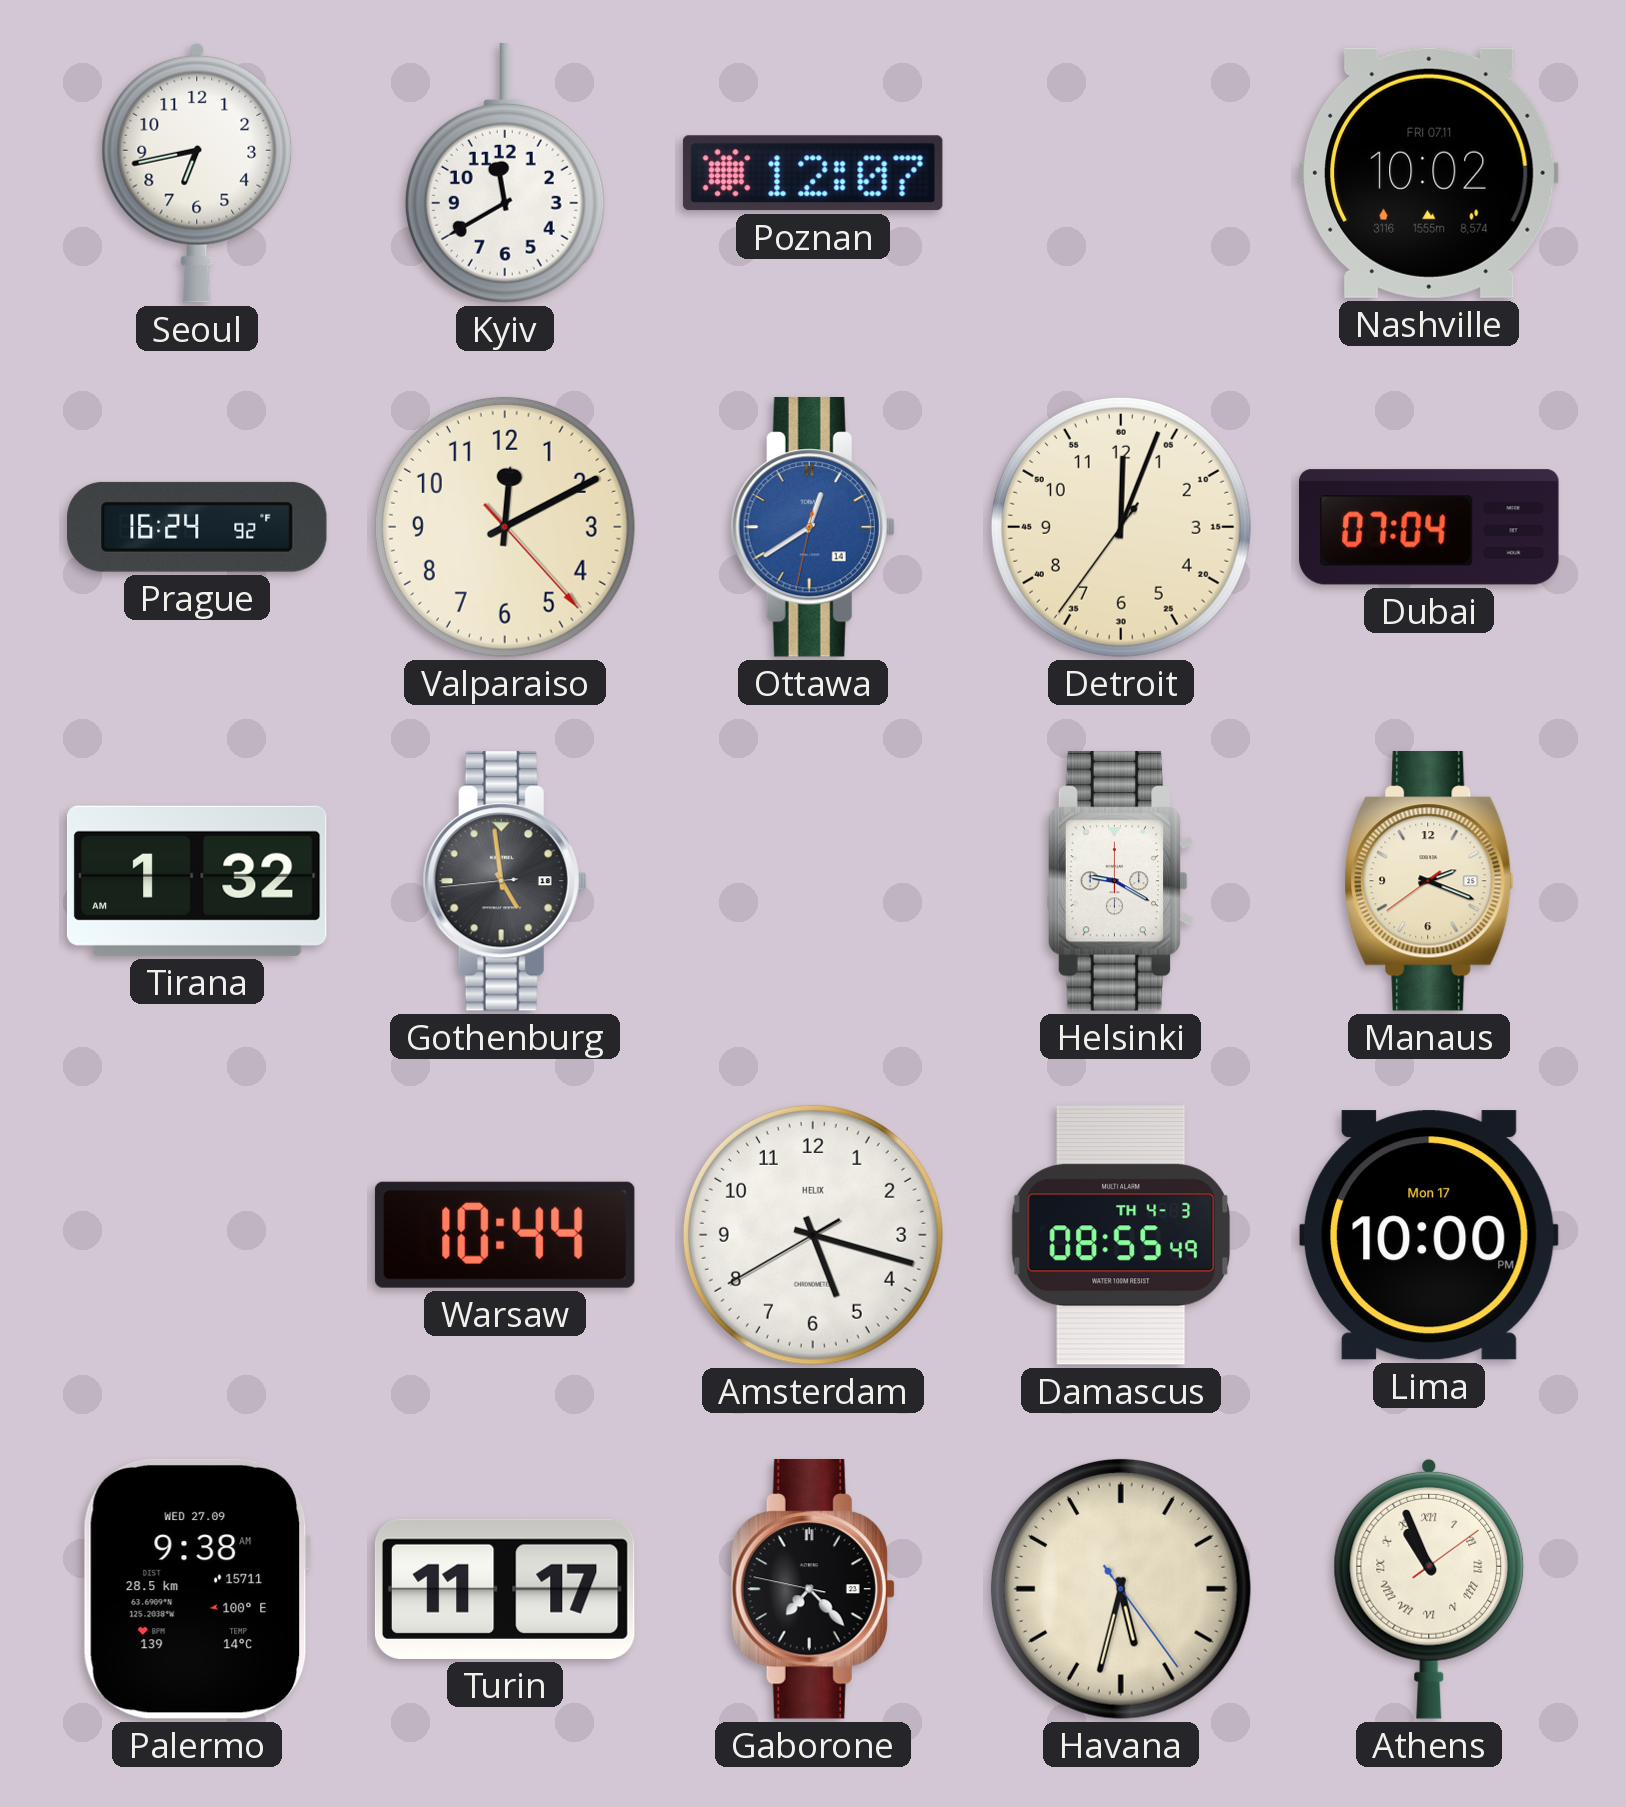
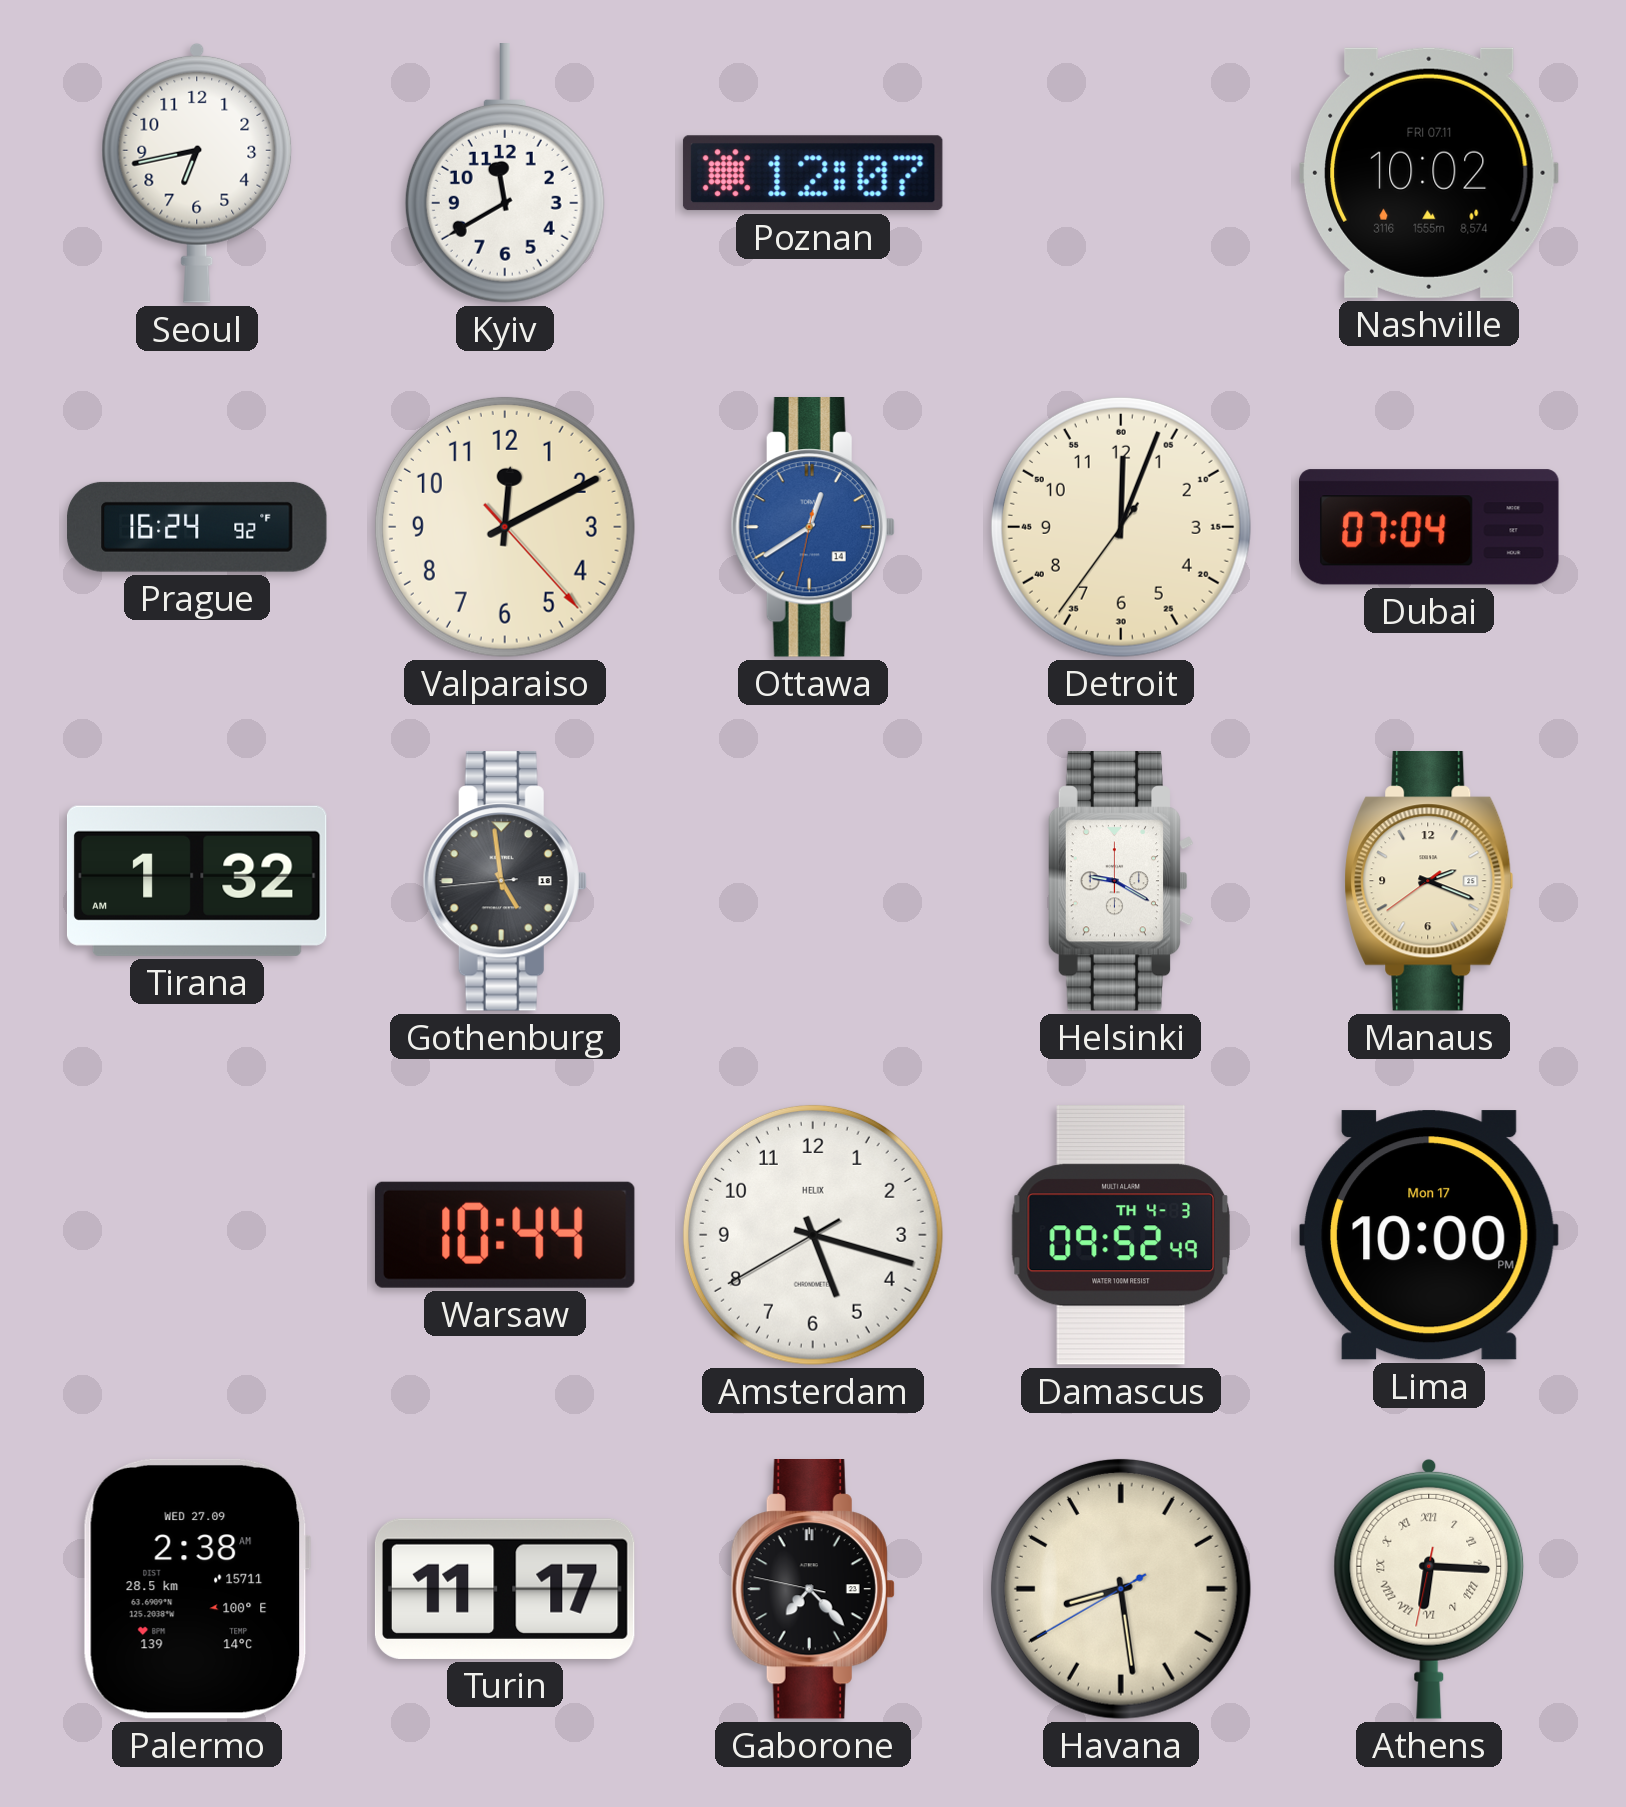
Damascus: 08:55 -> 09:52
Palermo: 9:38 -> 2:38
Havana: 5:32 -> 8:28
Athens: 10:56 -> 6:15
